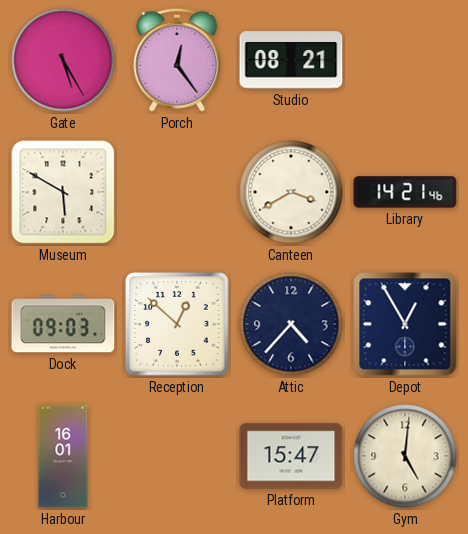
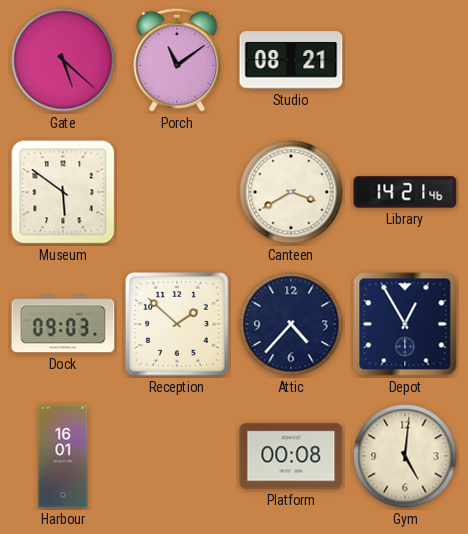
Gate: 5:25 -> 5:22
Porch: 12:24 -> 11:09
Museum: 5:50 -> 5:51
Reception: 12:52 -> 1:52
Platform: 15:47 -> 00:08
